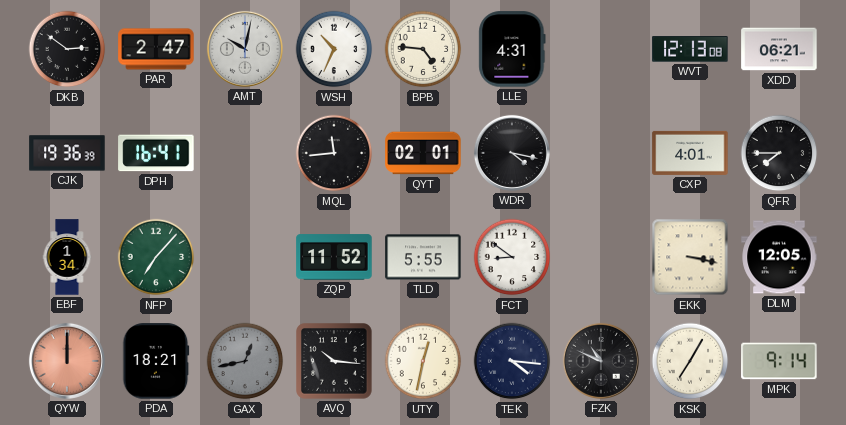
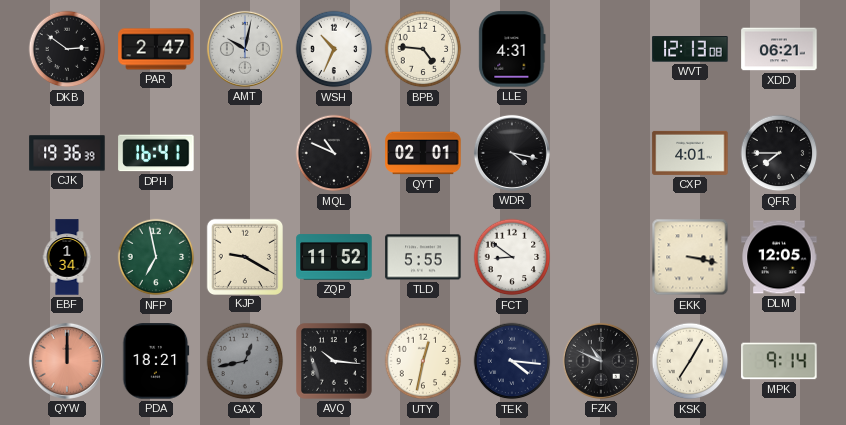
MQL: 11:44 -> 10:49
NFP: 7:07 -> 6:58
KJP: none -> 9:20
